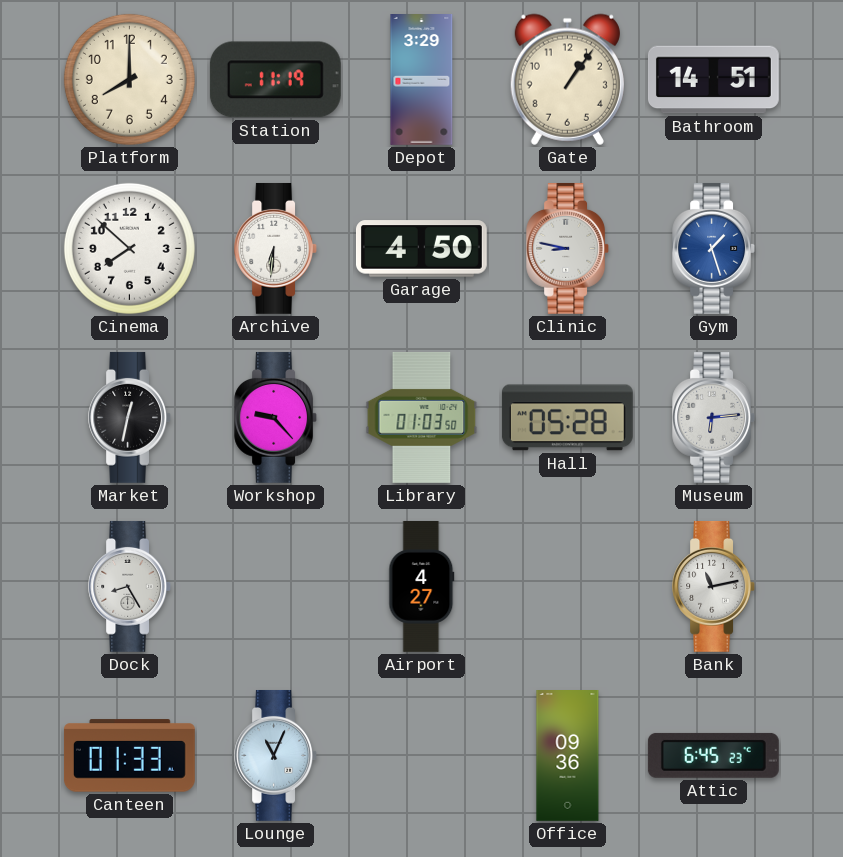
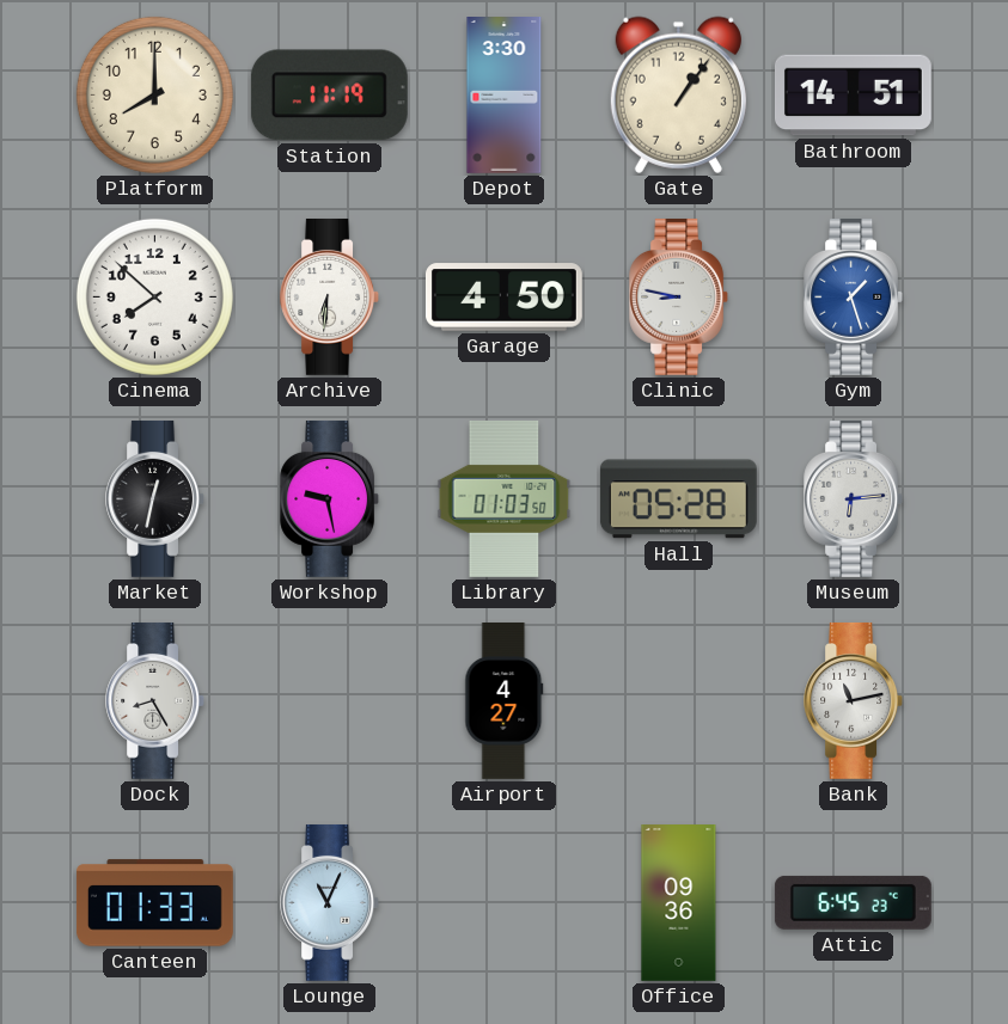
Depot: 3:29 -> 3:30
Workshop: 9:23 -> 9:28
